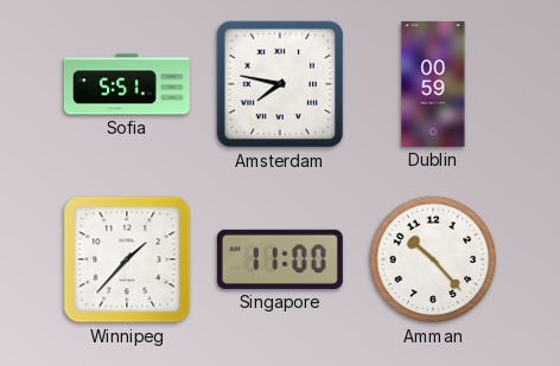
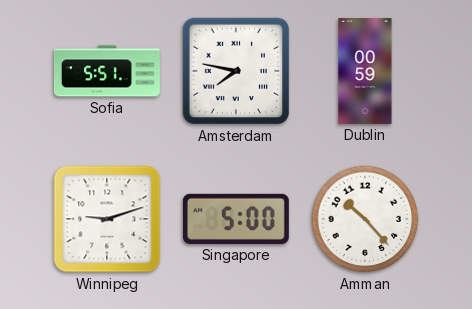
Winnipeg: 1:37 -> 9:12
Singapore: 11:00 -> 5:00
